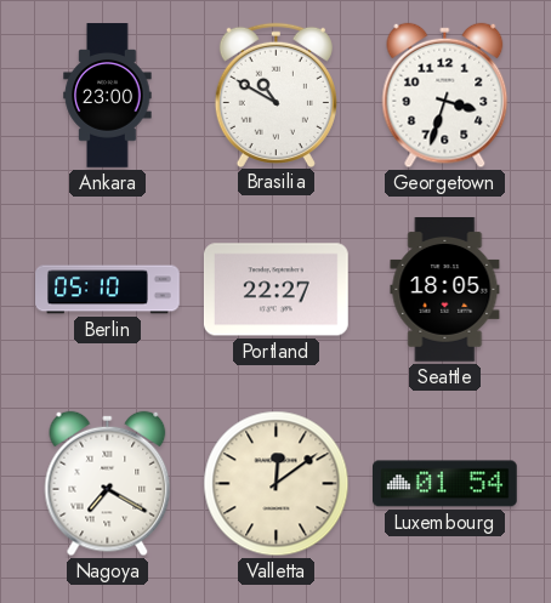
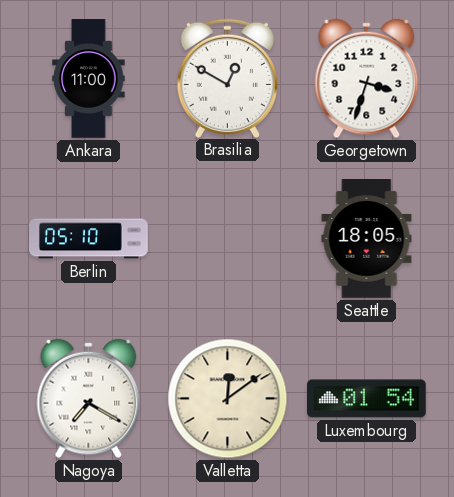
Ankara: 23:00 -> 11:00
Brasilia: 10:50 -> 12:50
Portland: 22:27 -> none
